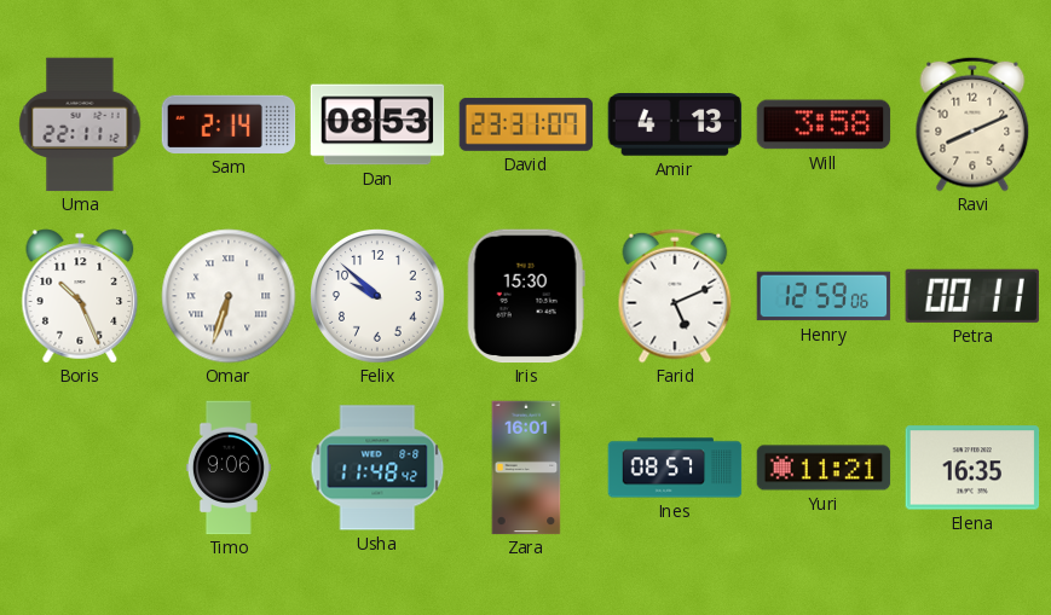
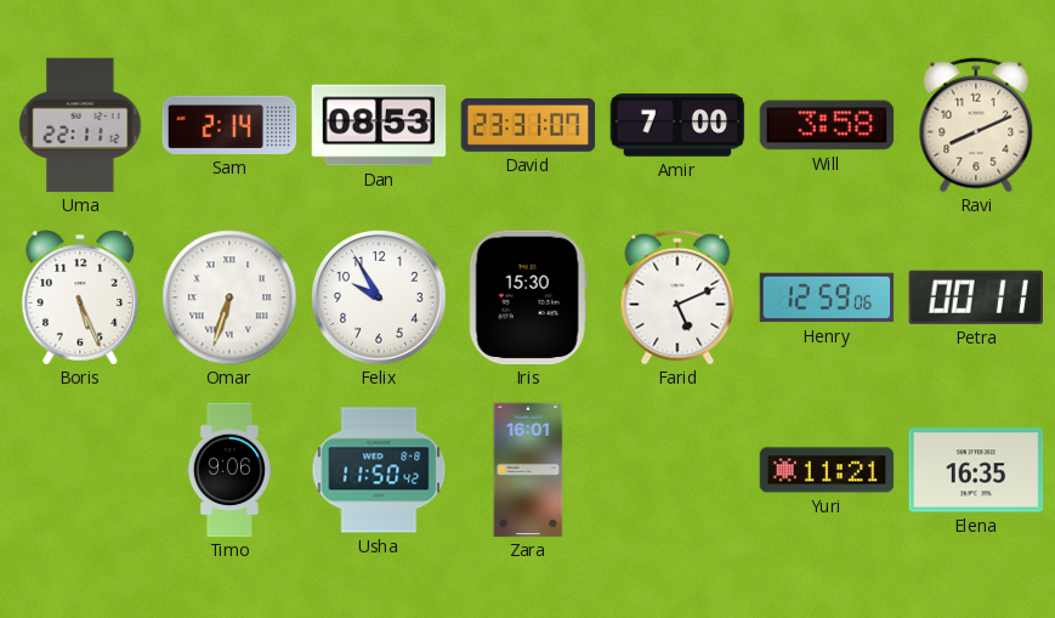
Amir: 4:13 -> 7:00
Boris: 10:26 -> 5:26
Felix: 9:52 -> 9:55
Usha: 11:48 -> 11:50
Ines: 08:57 -> none
